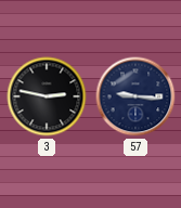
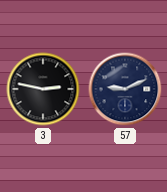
57: 9:16 -> 9:11
